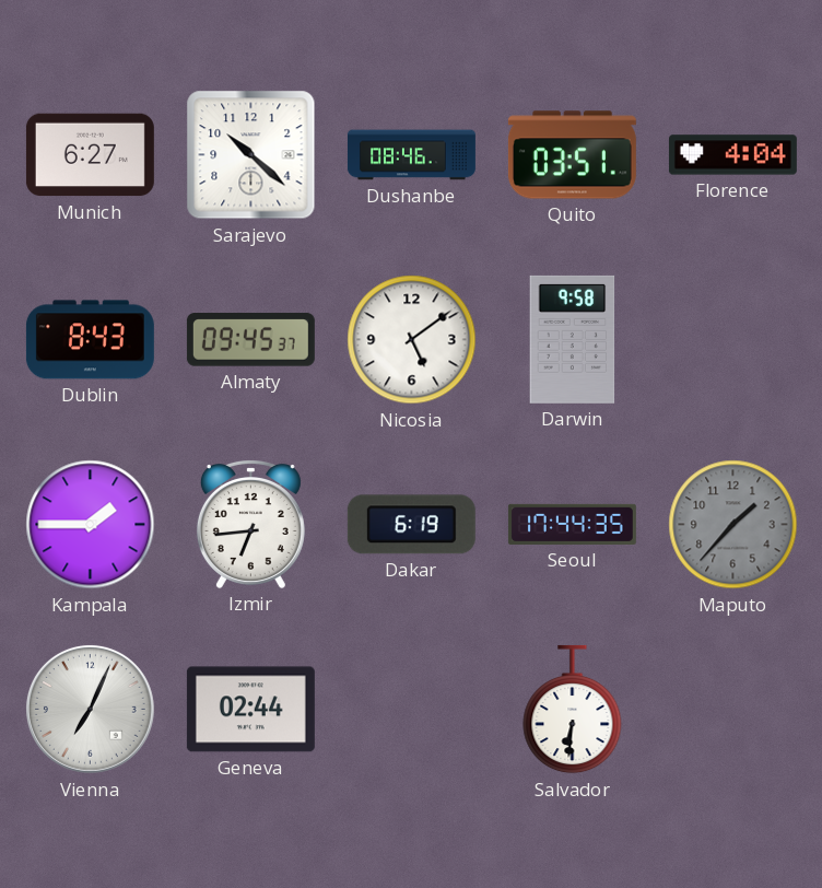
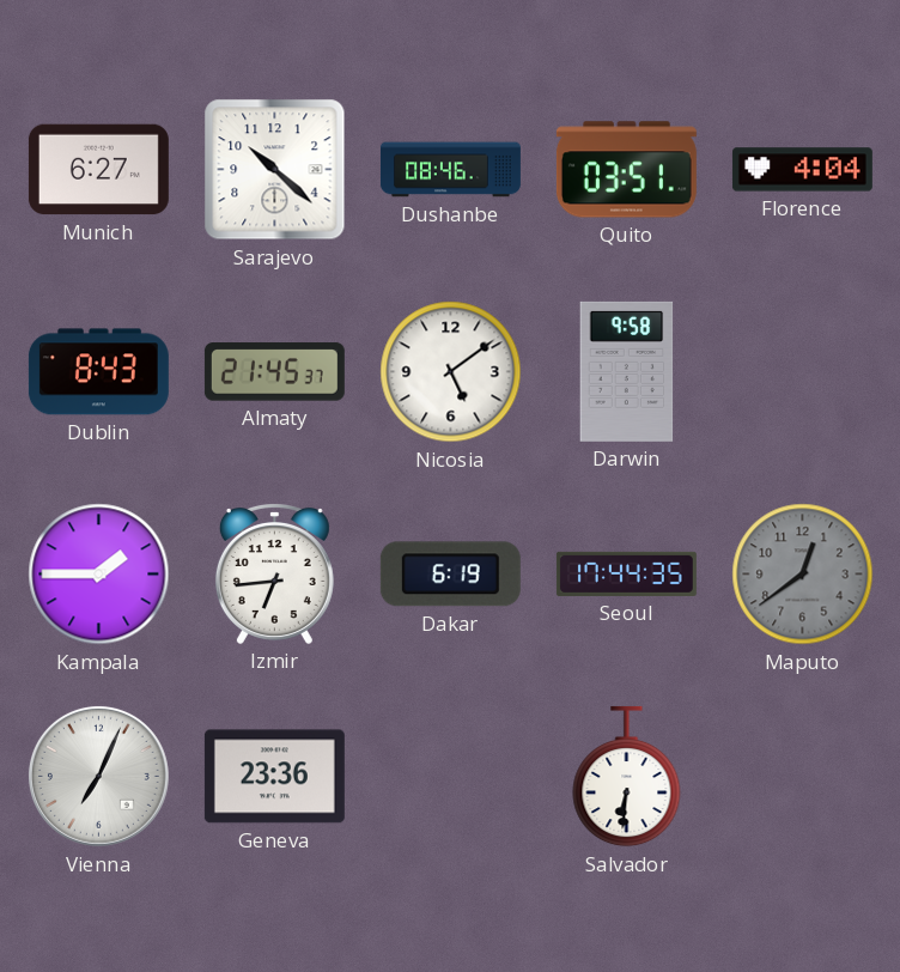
Almaty: 09:45 -> 21:45
Maputo: 1:37 -> 12:39
Geneva: 02:44 -> 23:36
